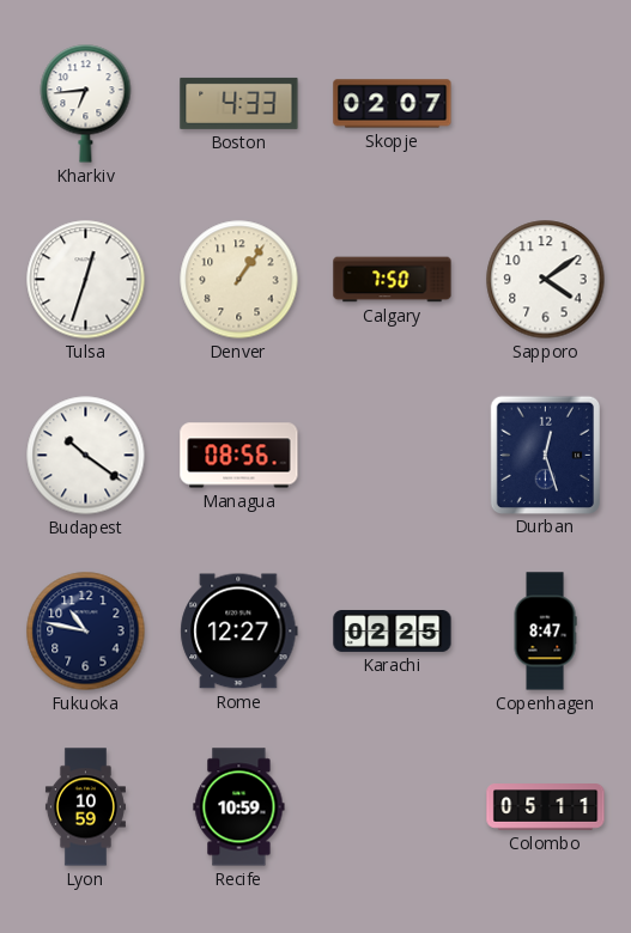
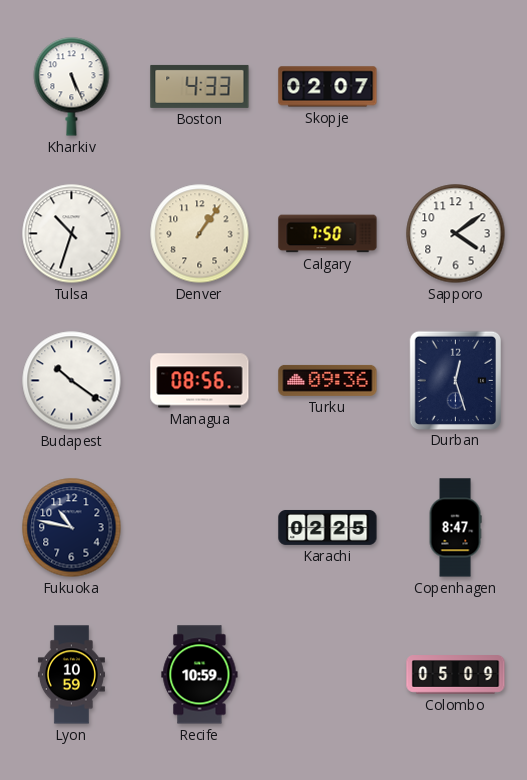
Kharkiv: 6:44 -> 5:26
Tulsa: 12:33 -> 10:33
Turku: none -> 09:36
Rome: 12:27 -> none
Colombo: 05:11 -> 05:09
